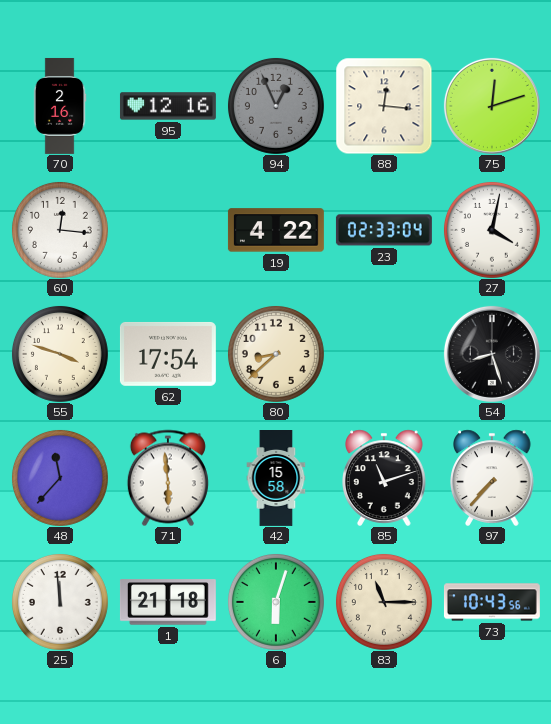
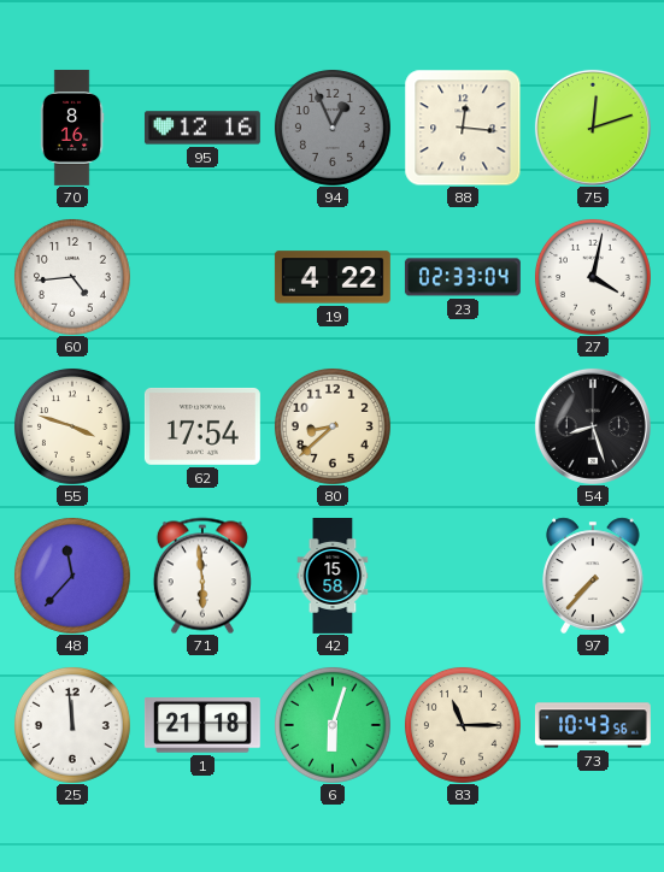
70: 2:16 -> 8:16
60: 12:16 -> 4:44
85: 11:12 -> none
